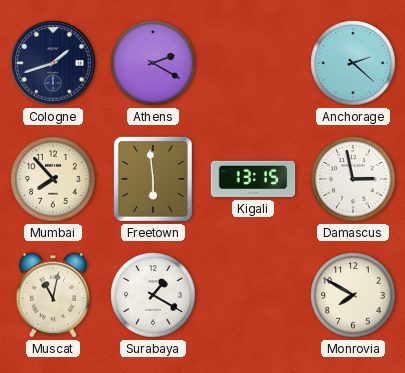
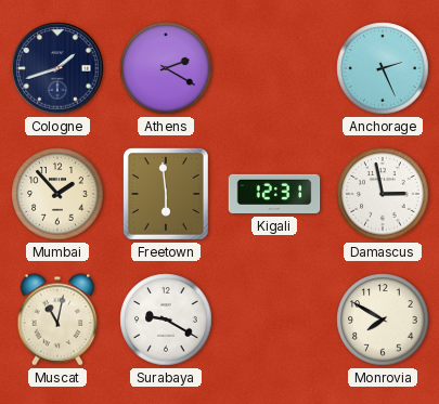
Anchorage: 2:22 -> 2:26
Mumbai: 7:53 -> 1:53
Kigali: 13:15 -> 12:31
Surabaya: 1:20 -> 9:20
